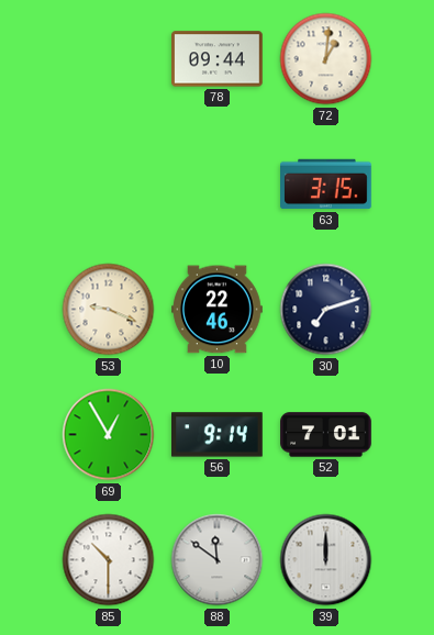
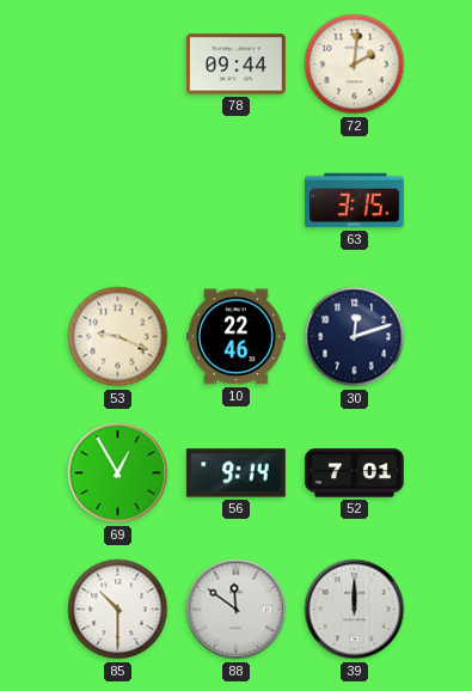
72: 1:01 -> 2:01
30: 7:12 -> 12:12
